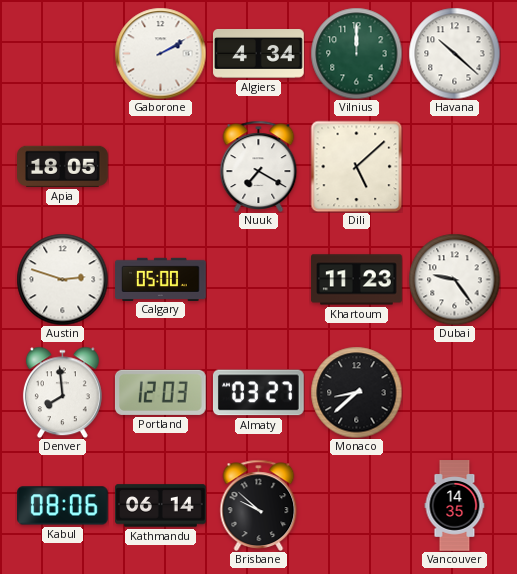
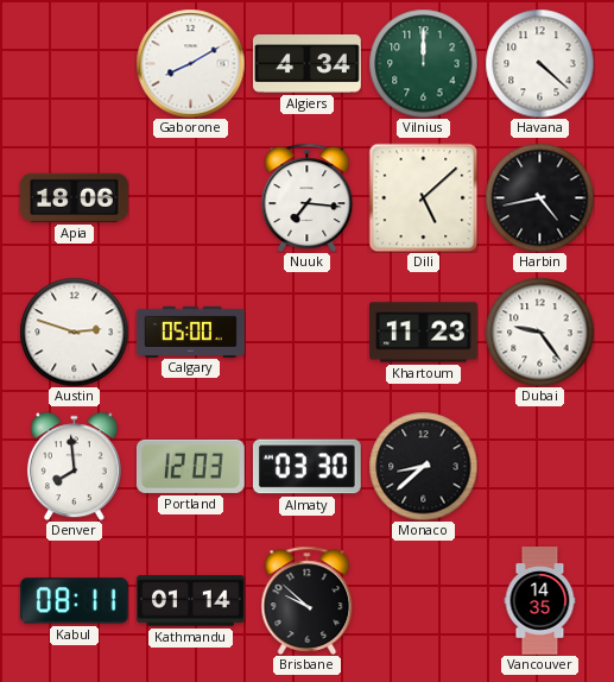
Gaborone: 2:10 -> 8:10
Havana: 10:22 -> 4:22
Apia: 18:05 -> 18:06
Nuuk: 7:20 -> 7:16
Harbin: none -> 4:43
Almaty: 03:27 -> 03:30
Kabul: 08:06 -> 08:11
Kathmandu: 06:14 -> 01:14
